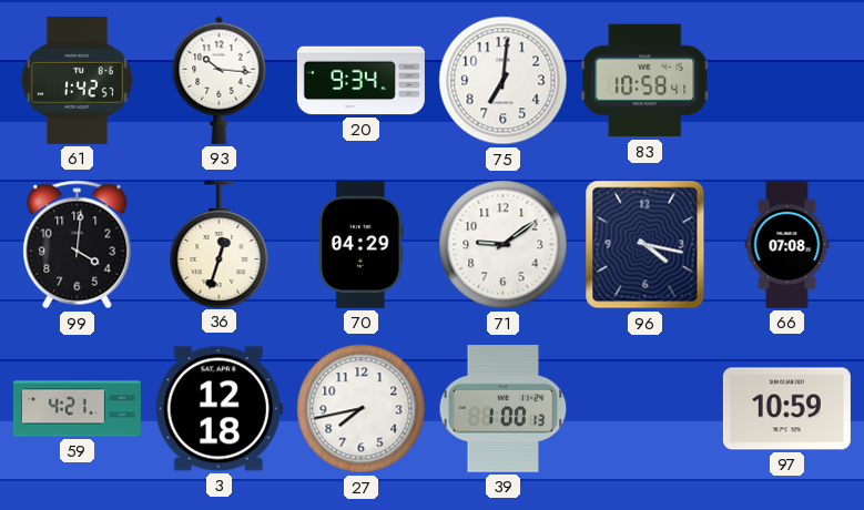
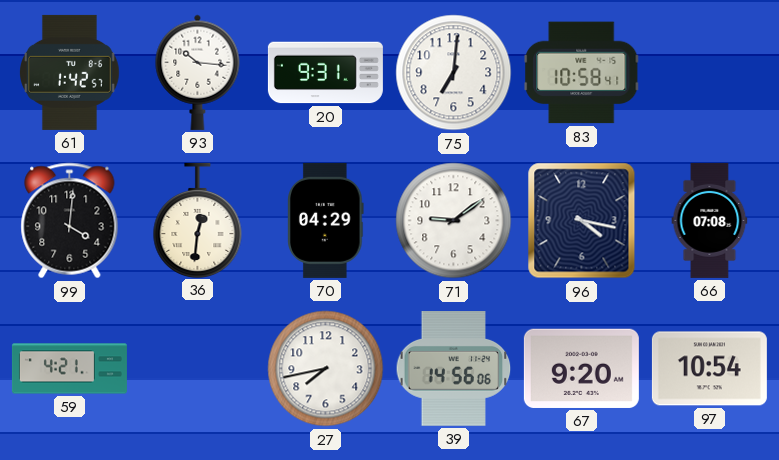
20: 9:34 -> 9:31
36: 12:33 -> 12:31
3: 12:18 -> none
39: 1:00 -> 14:56
67: none -> 9:20
97: 10:59 -> 10:54
